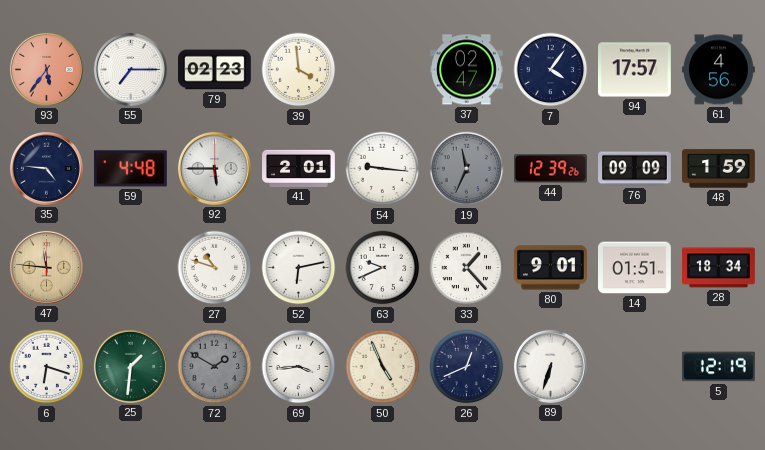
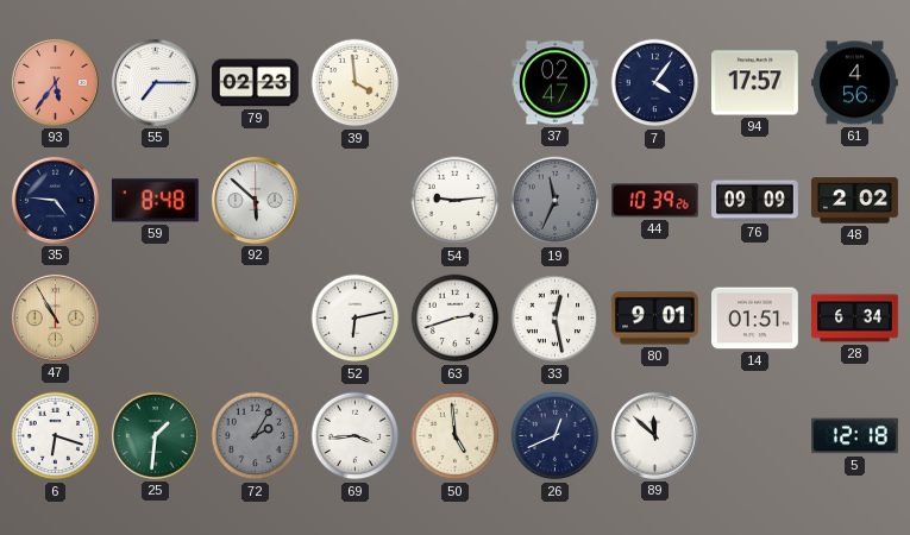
59: 4:48 -> 8:48
92: 5:45 -> 5:52
41: 2:01 -> none
54: 9:16 -> 9:14
44: 12:39 -> 10:39
48: 1:59 -> 2:02
47: 11:46 -> 10:55
27: 10:48 -> none
63: 9:41 -> 2:42
33: 1:23 -> 12:28
28: 18:34 -> 6:34
72: 1:50 -> 2:05
50: 4:56 -> 4:59
89: 6:33 -> 11:52
5: 12:19 -> 12:18
